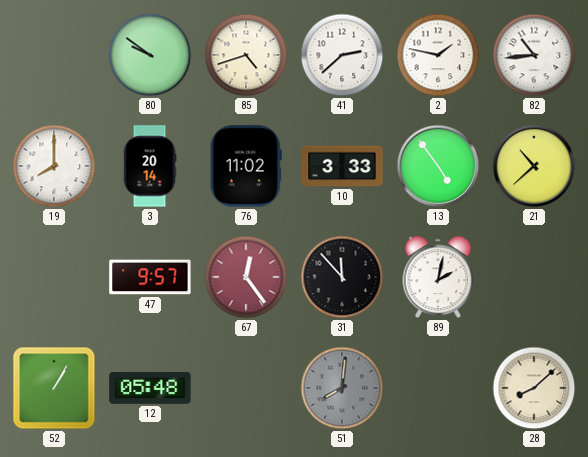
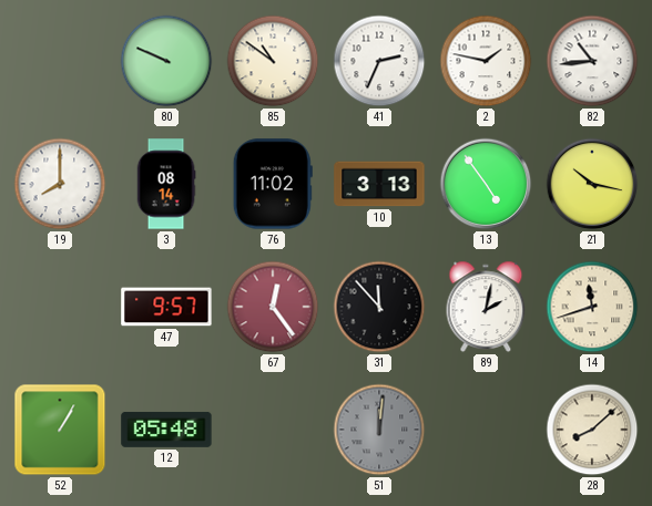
80: 9:51 -> 9:49
85: 4:42 -> 10:51
41: 2:38 -> 2:34
3: 20:14 -> 08:14
10: 3:33 -> 3:13
21: 10:38 -> 10:17
14: none -> 11:42
51: 8:01 -> 12:01
